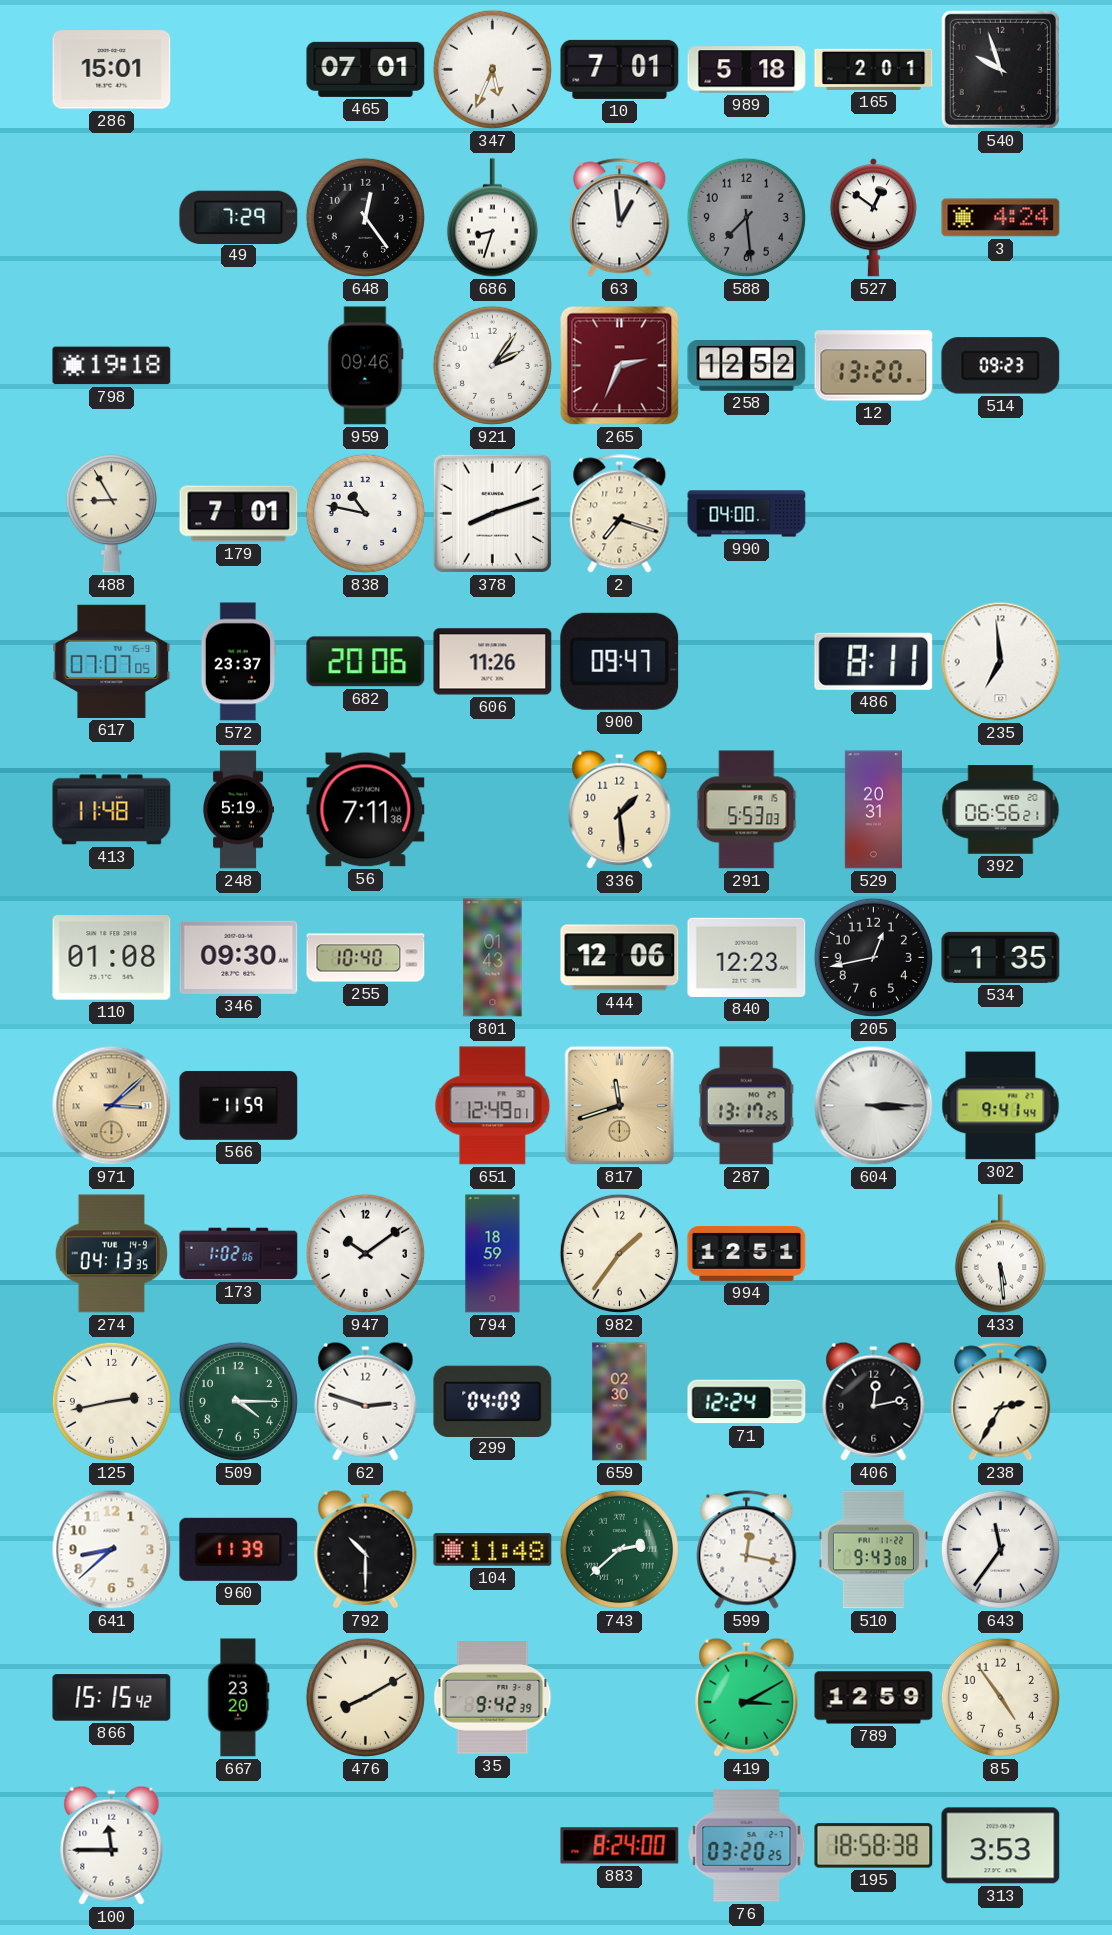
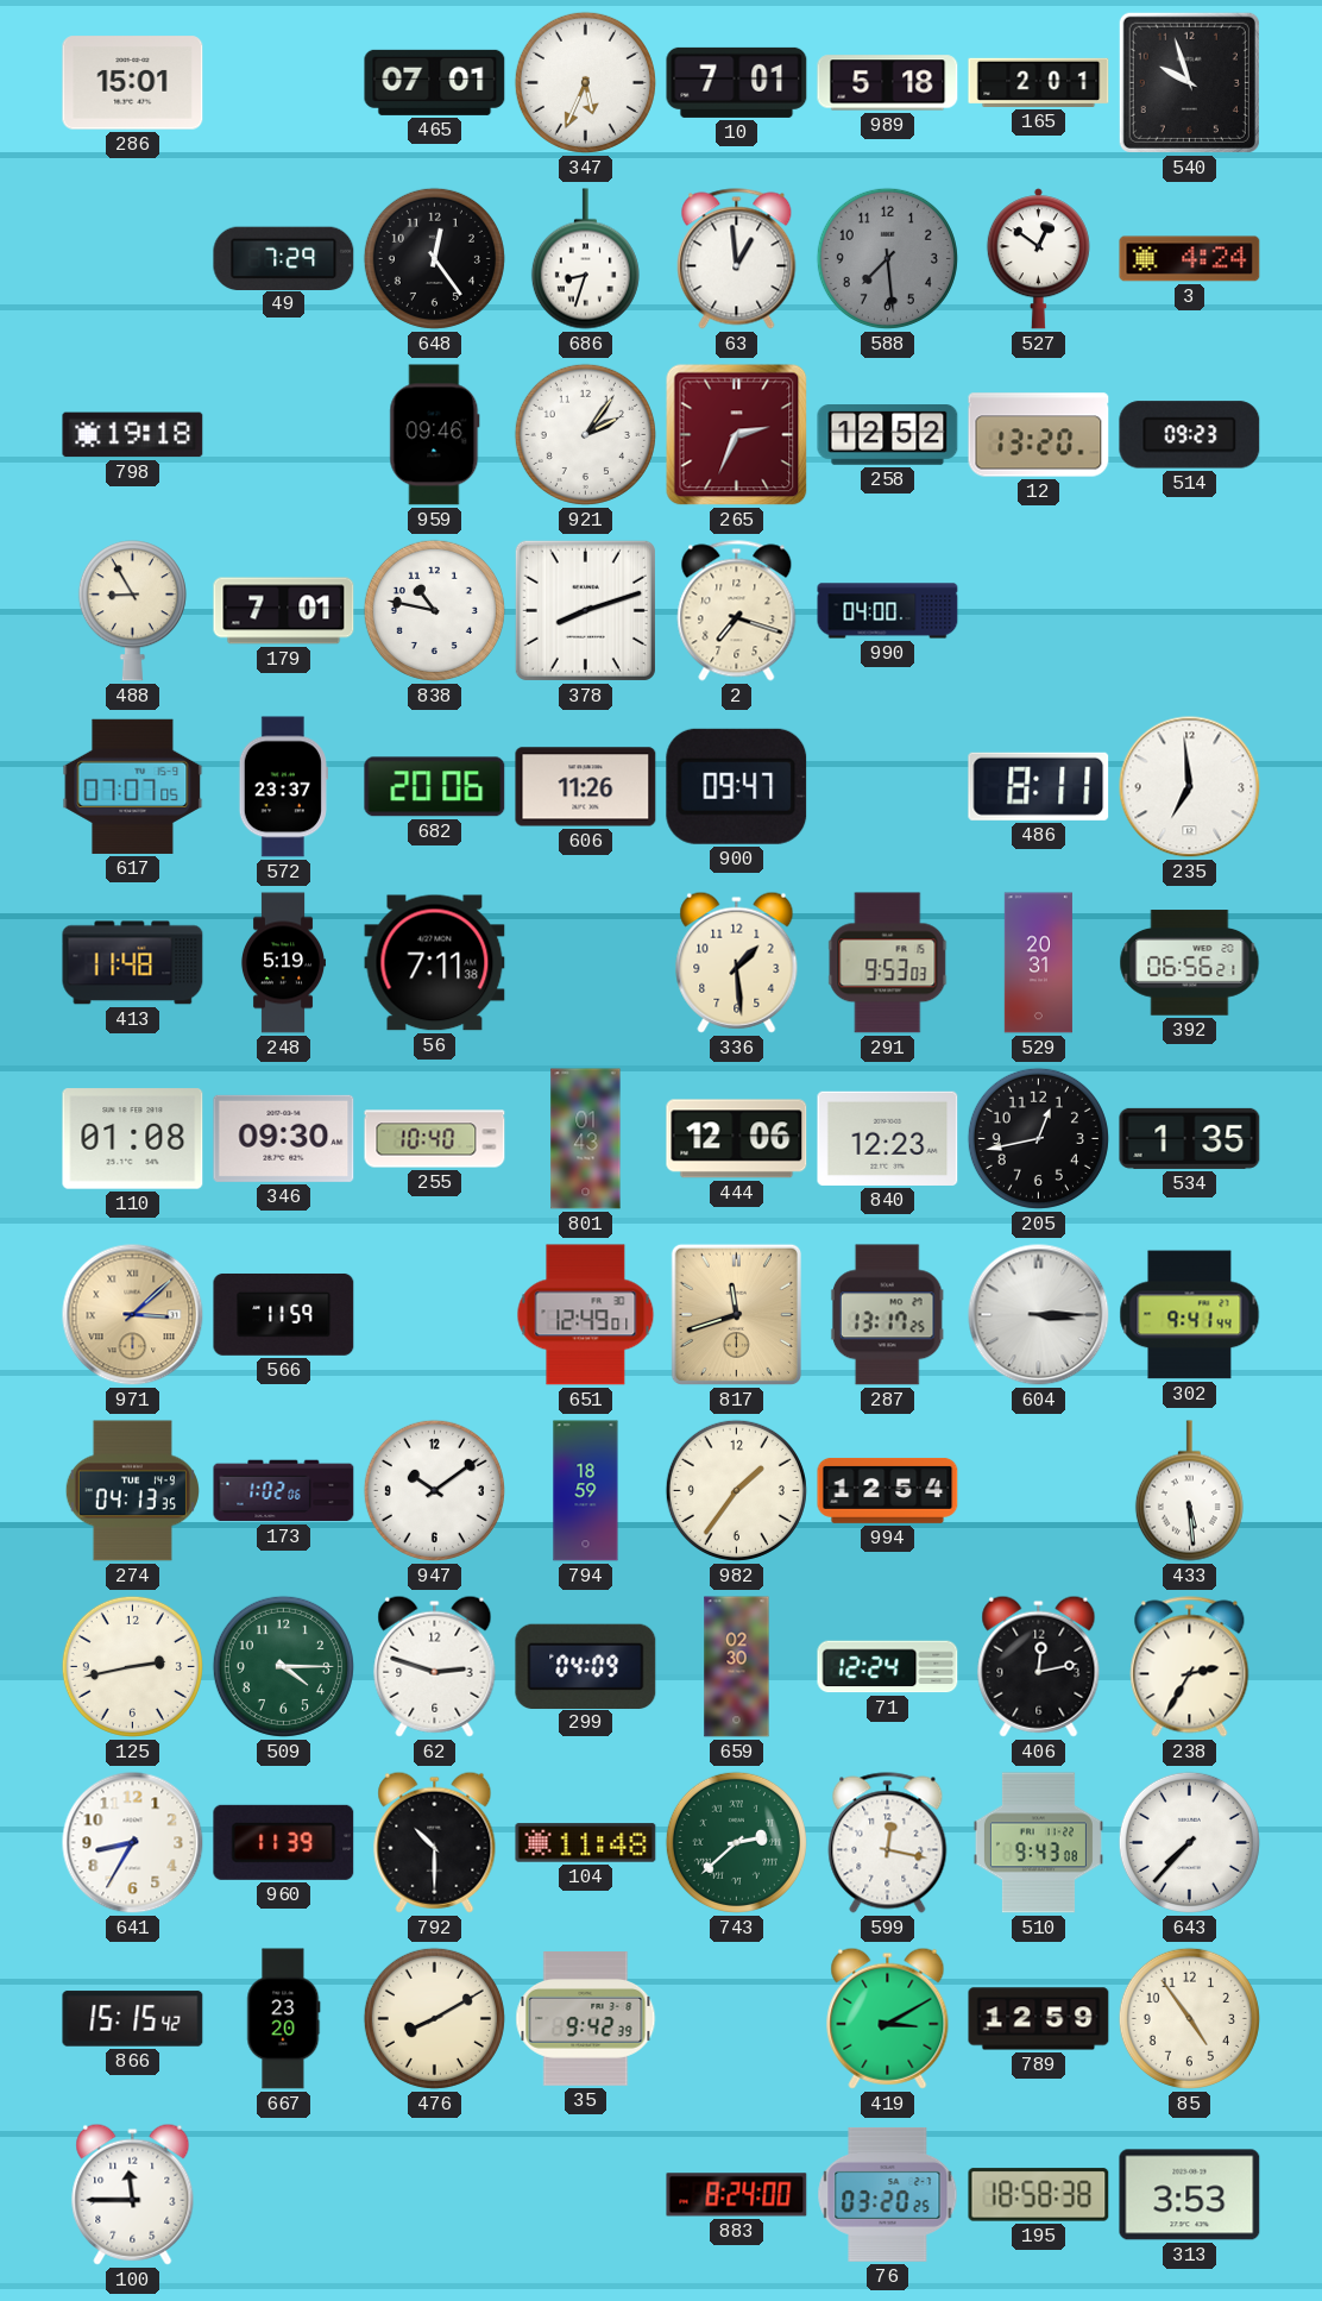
291: 5:53 -> 9:53
994: 12:51 -> 12:54
641: 8:38 -> 8:35
643: 11:36 -> 7:37
